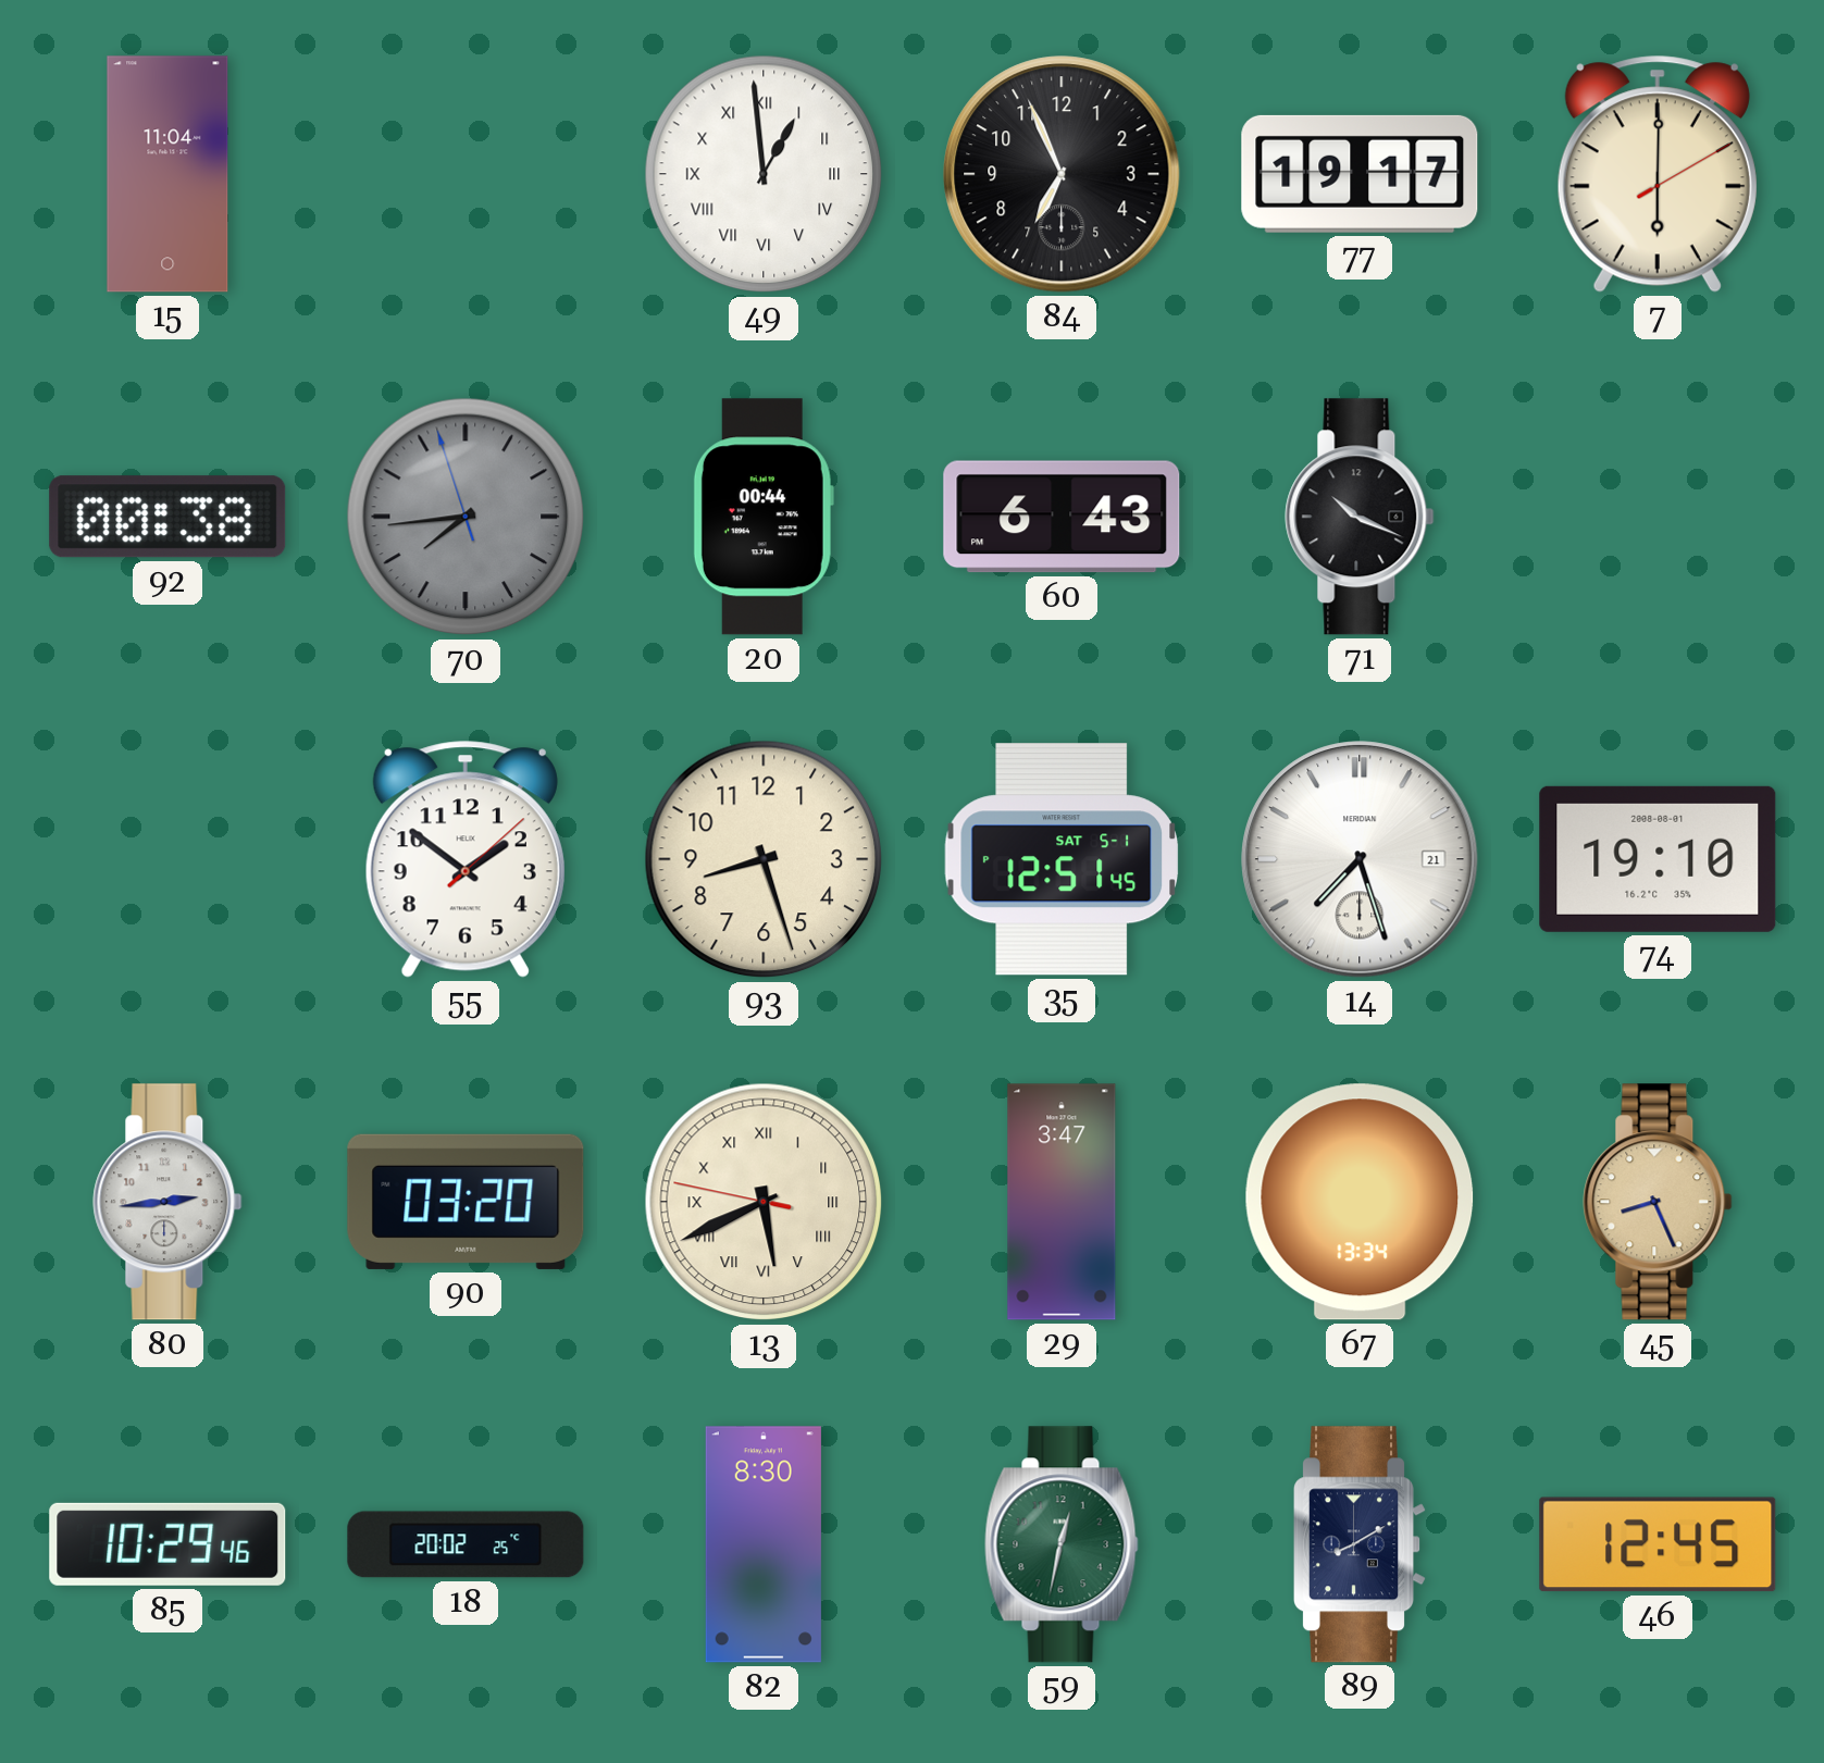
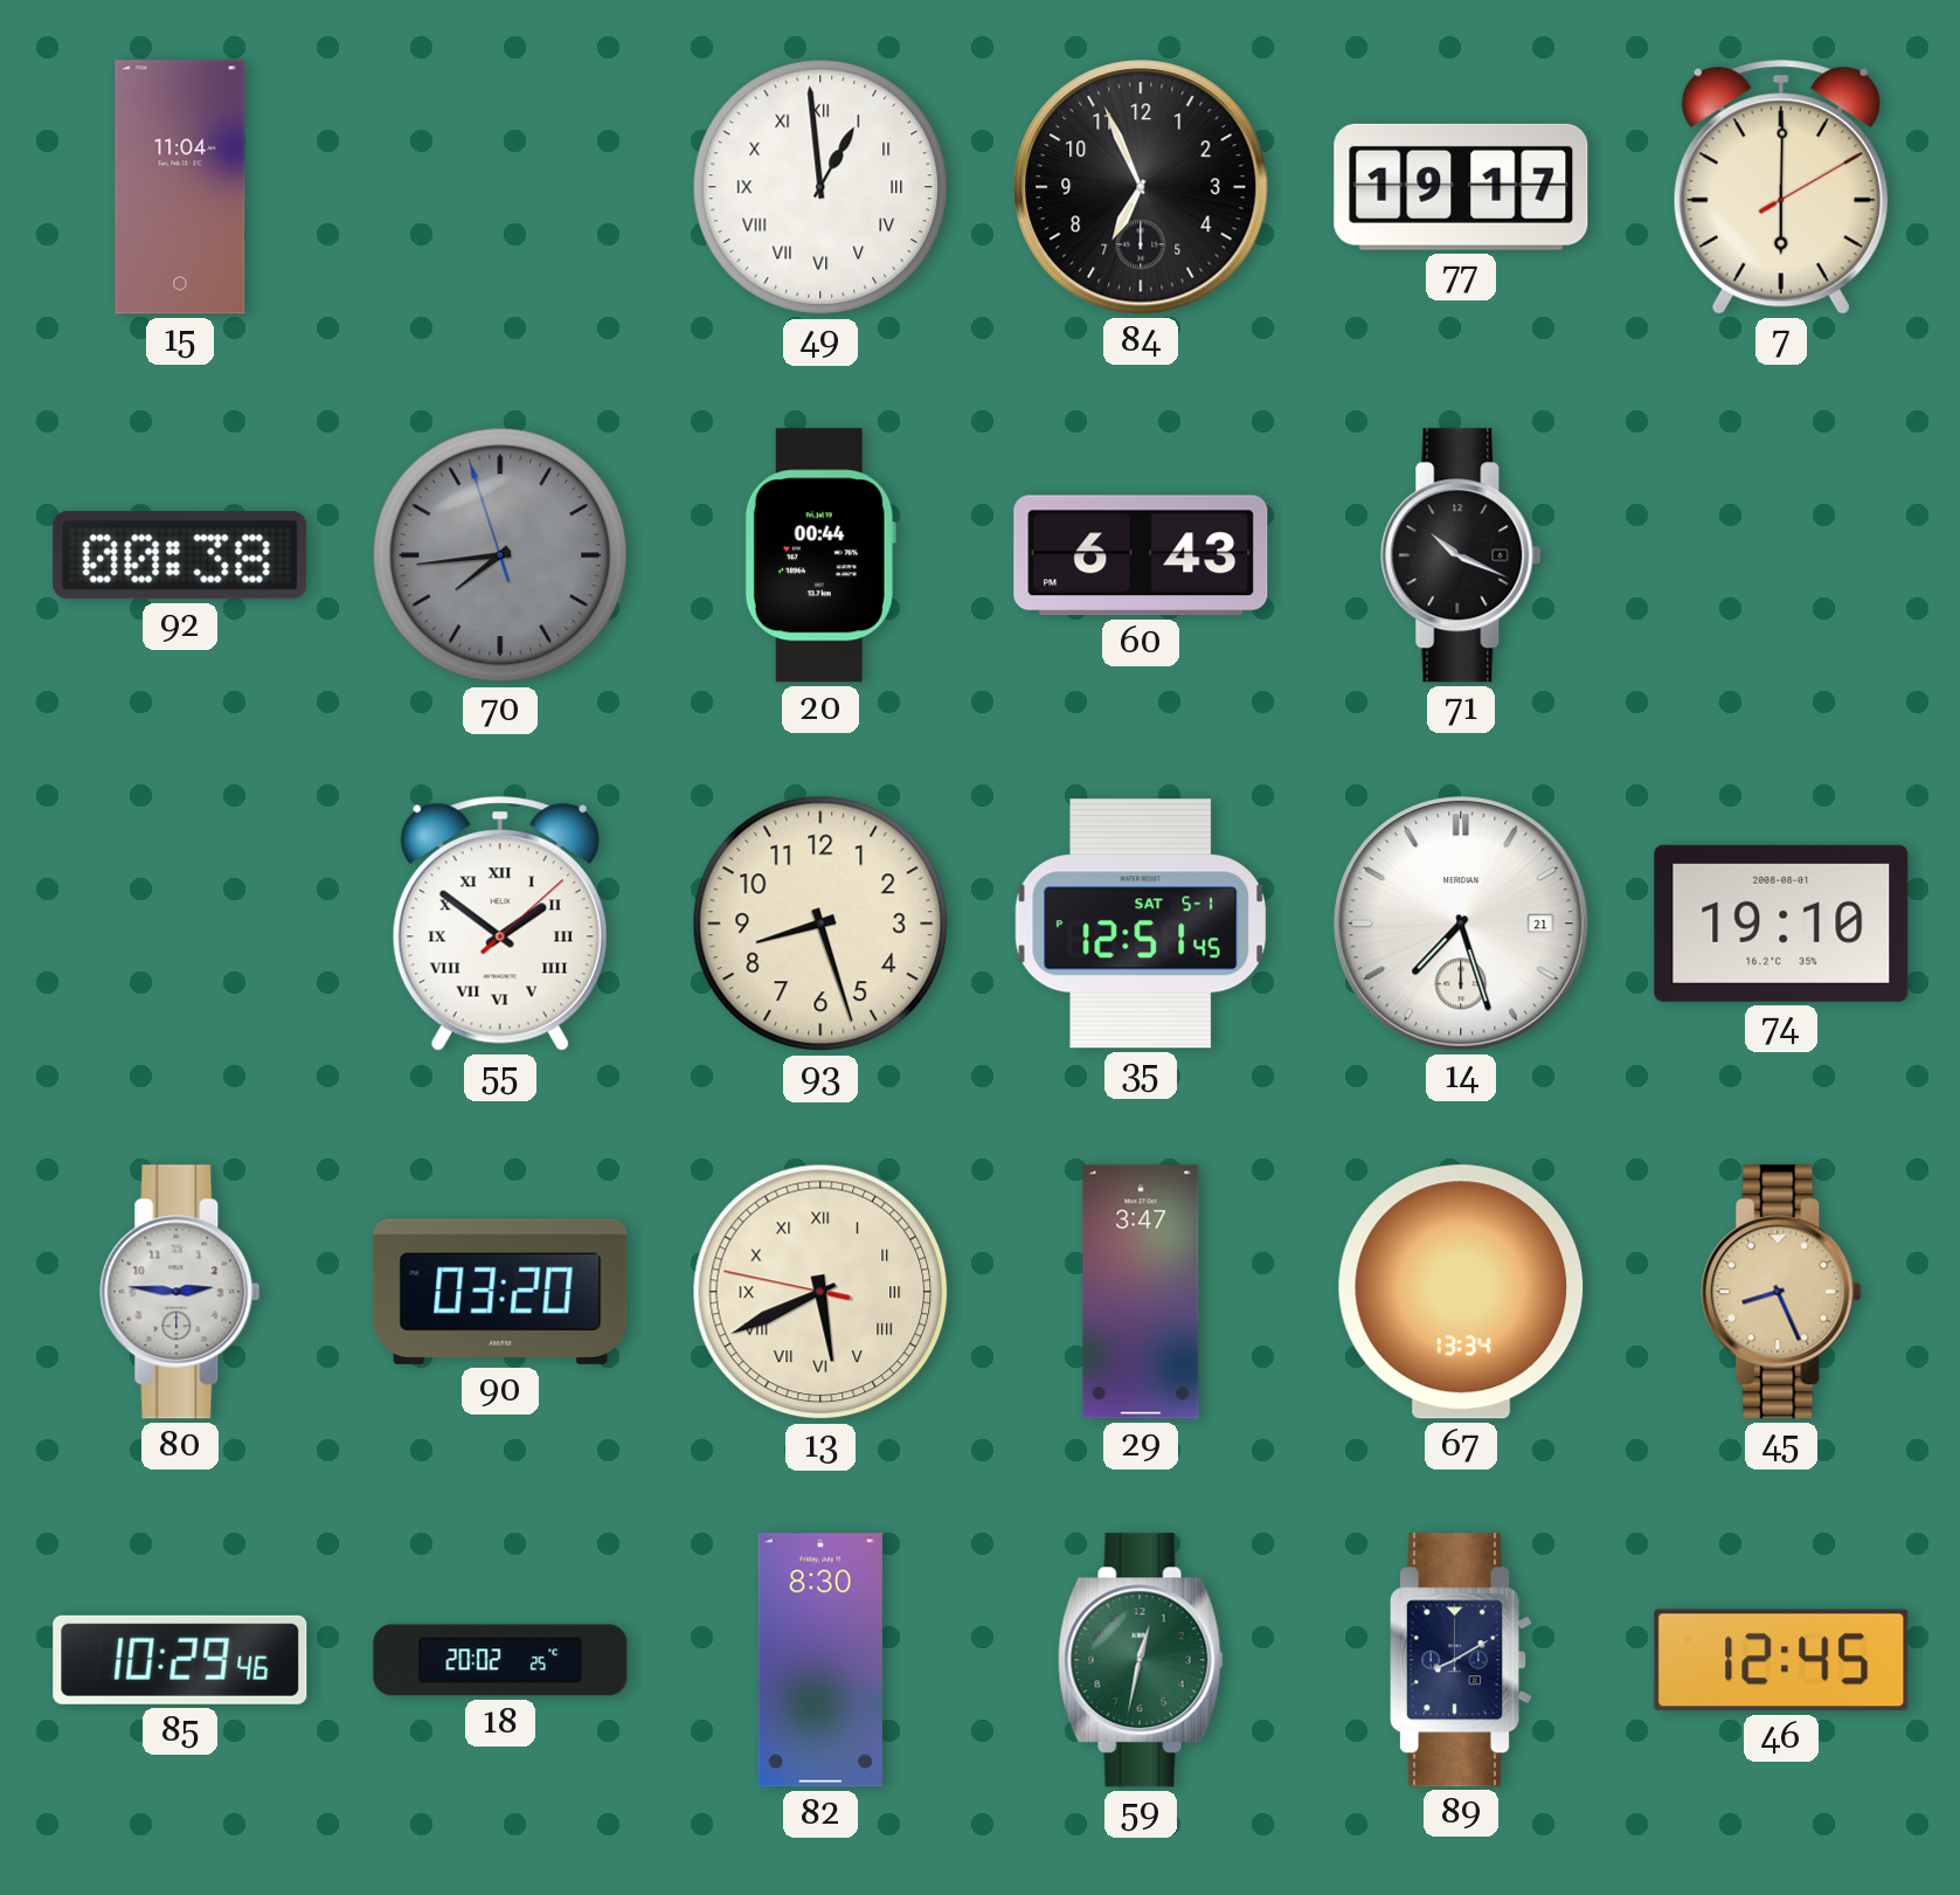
55 numerals: Arabic -> Roman
80: 2:44 -> 2:46
